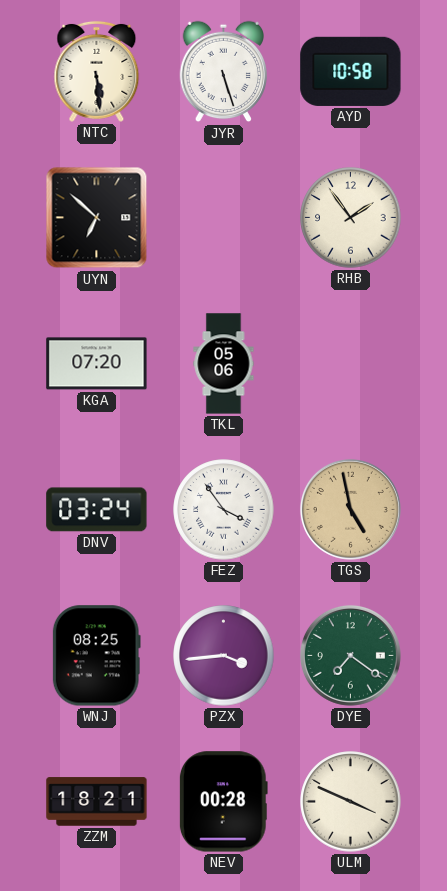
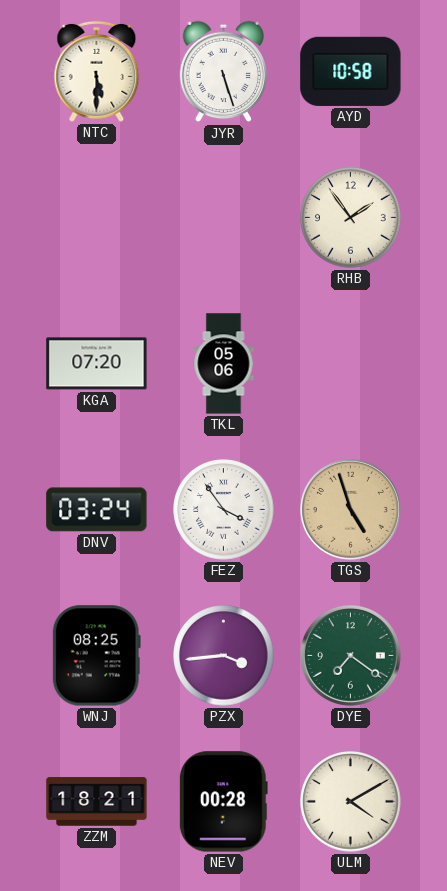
NTC: 5:29 -> 5:30
UYN: 6:52 -> none
TGS: 4:58 -> 4:57
ULM: 3:49 -> 4:10
